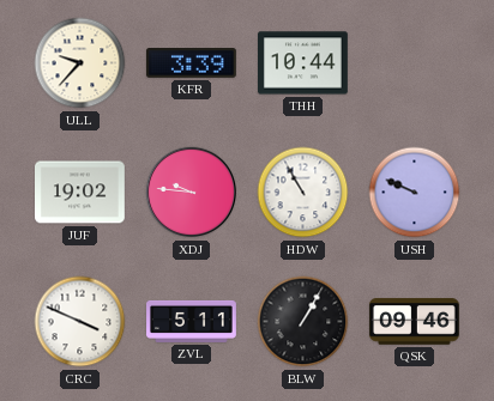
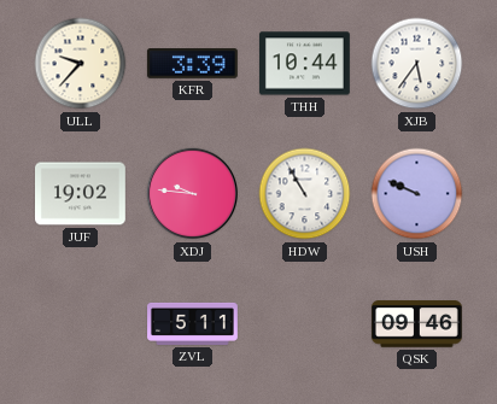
XJB: none -> 5:36
CRC: 3:49 -> none
BLW: 1:05 -> none
